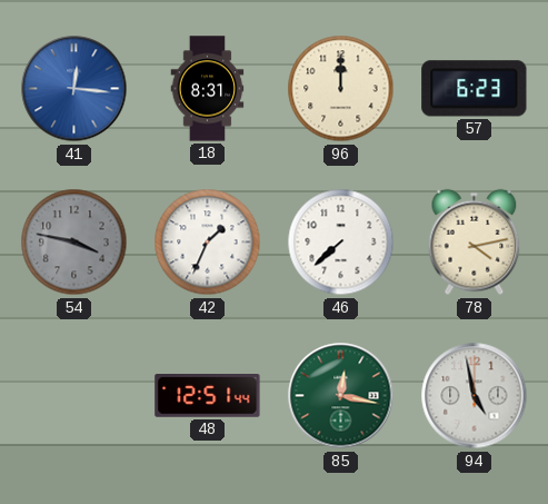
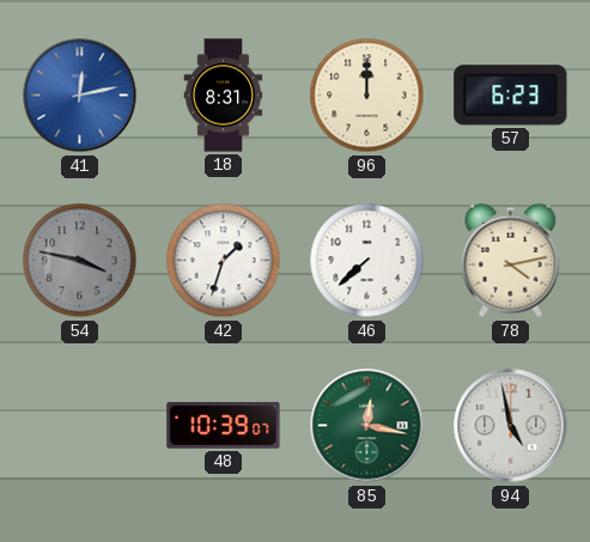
41: 12:16 -> 12:13
42: 1:34 -> 1:33
48: 12:51 -> 10:39
